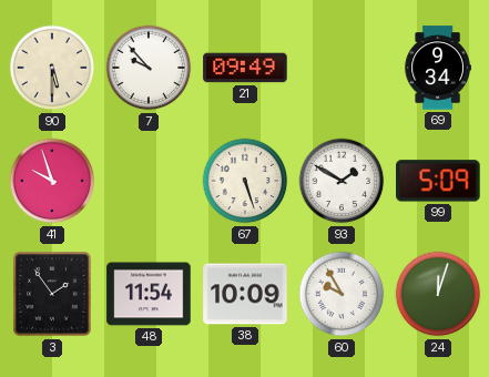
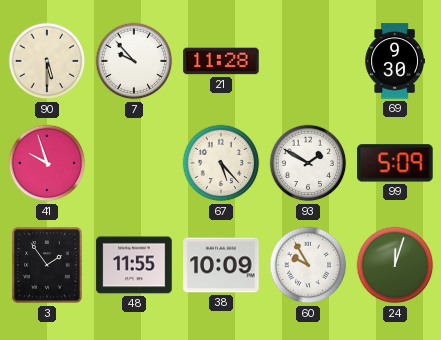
21: 09:49 -> 11:28
69: 9:34 -> 9:30
67: 5:27 -> 5:23
48: 11:54 -> 11:55
